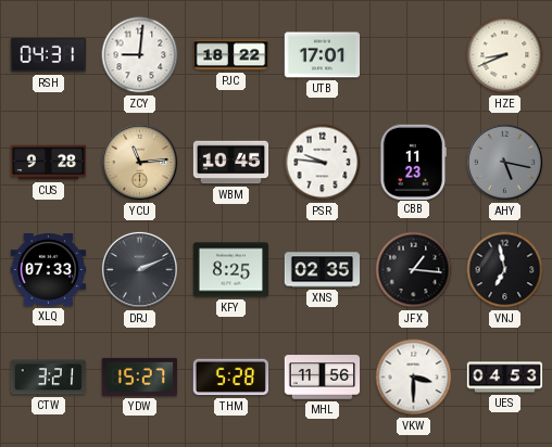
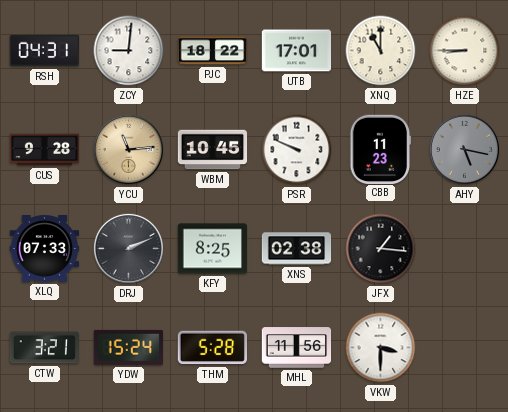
XNQ: none -> 11:00
HZE: 8:41 -> 8:45
PSR: 9:46 -> 9:49
XNS: 02:35 -> 02:38
VNJ: 6:58 -> none
YDW: 15:27 -> 15:24
UES: 04:53 -> none
